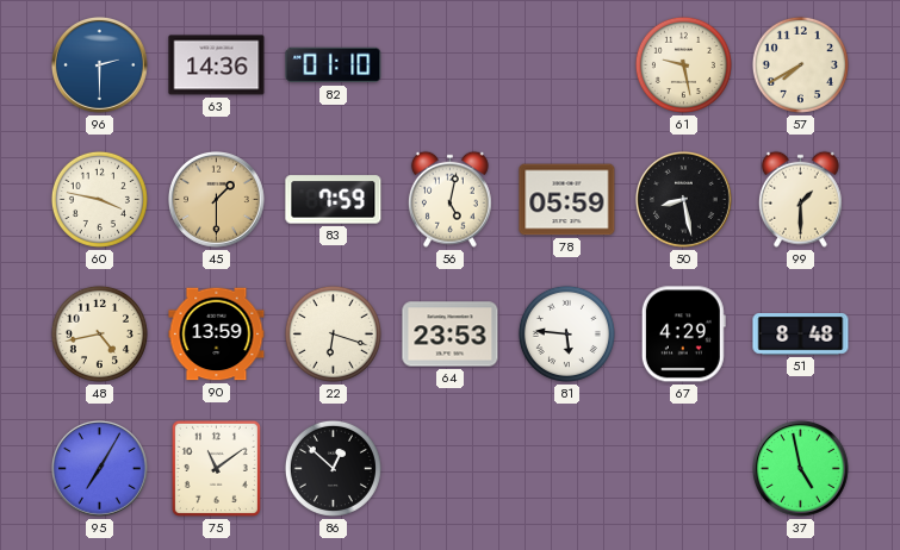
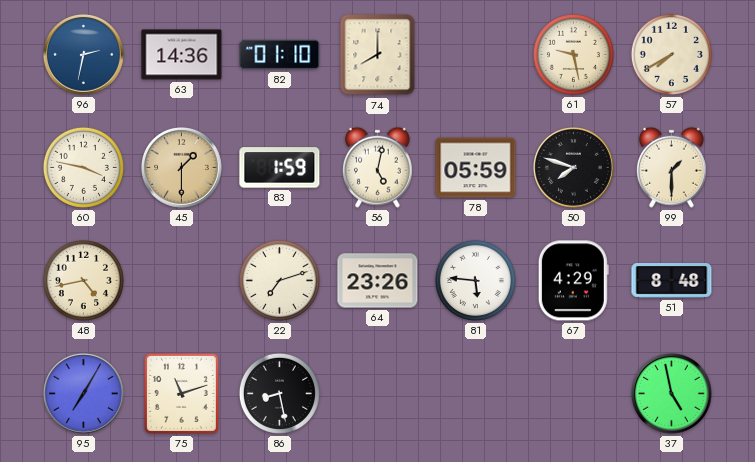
96: 2:30 -> 2:32
74: none -> 8:00
83: 7:59 -> 1:59
50: 8:28 -> 7:48
90: 13:59 -> none
22: 6:18 -> 7:12
64: 23:53 -> 23:26
75: 11:09 -> 11:12
86: 12:52 -> 8:28
